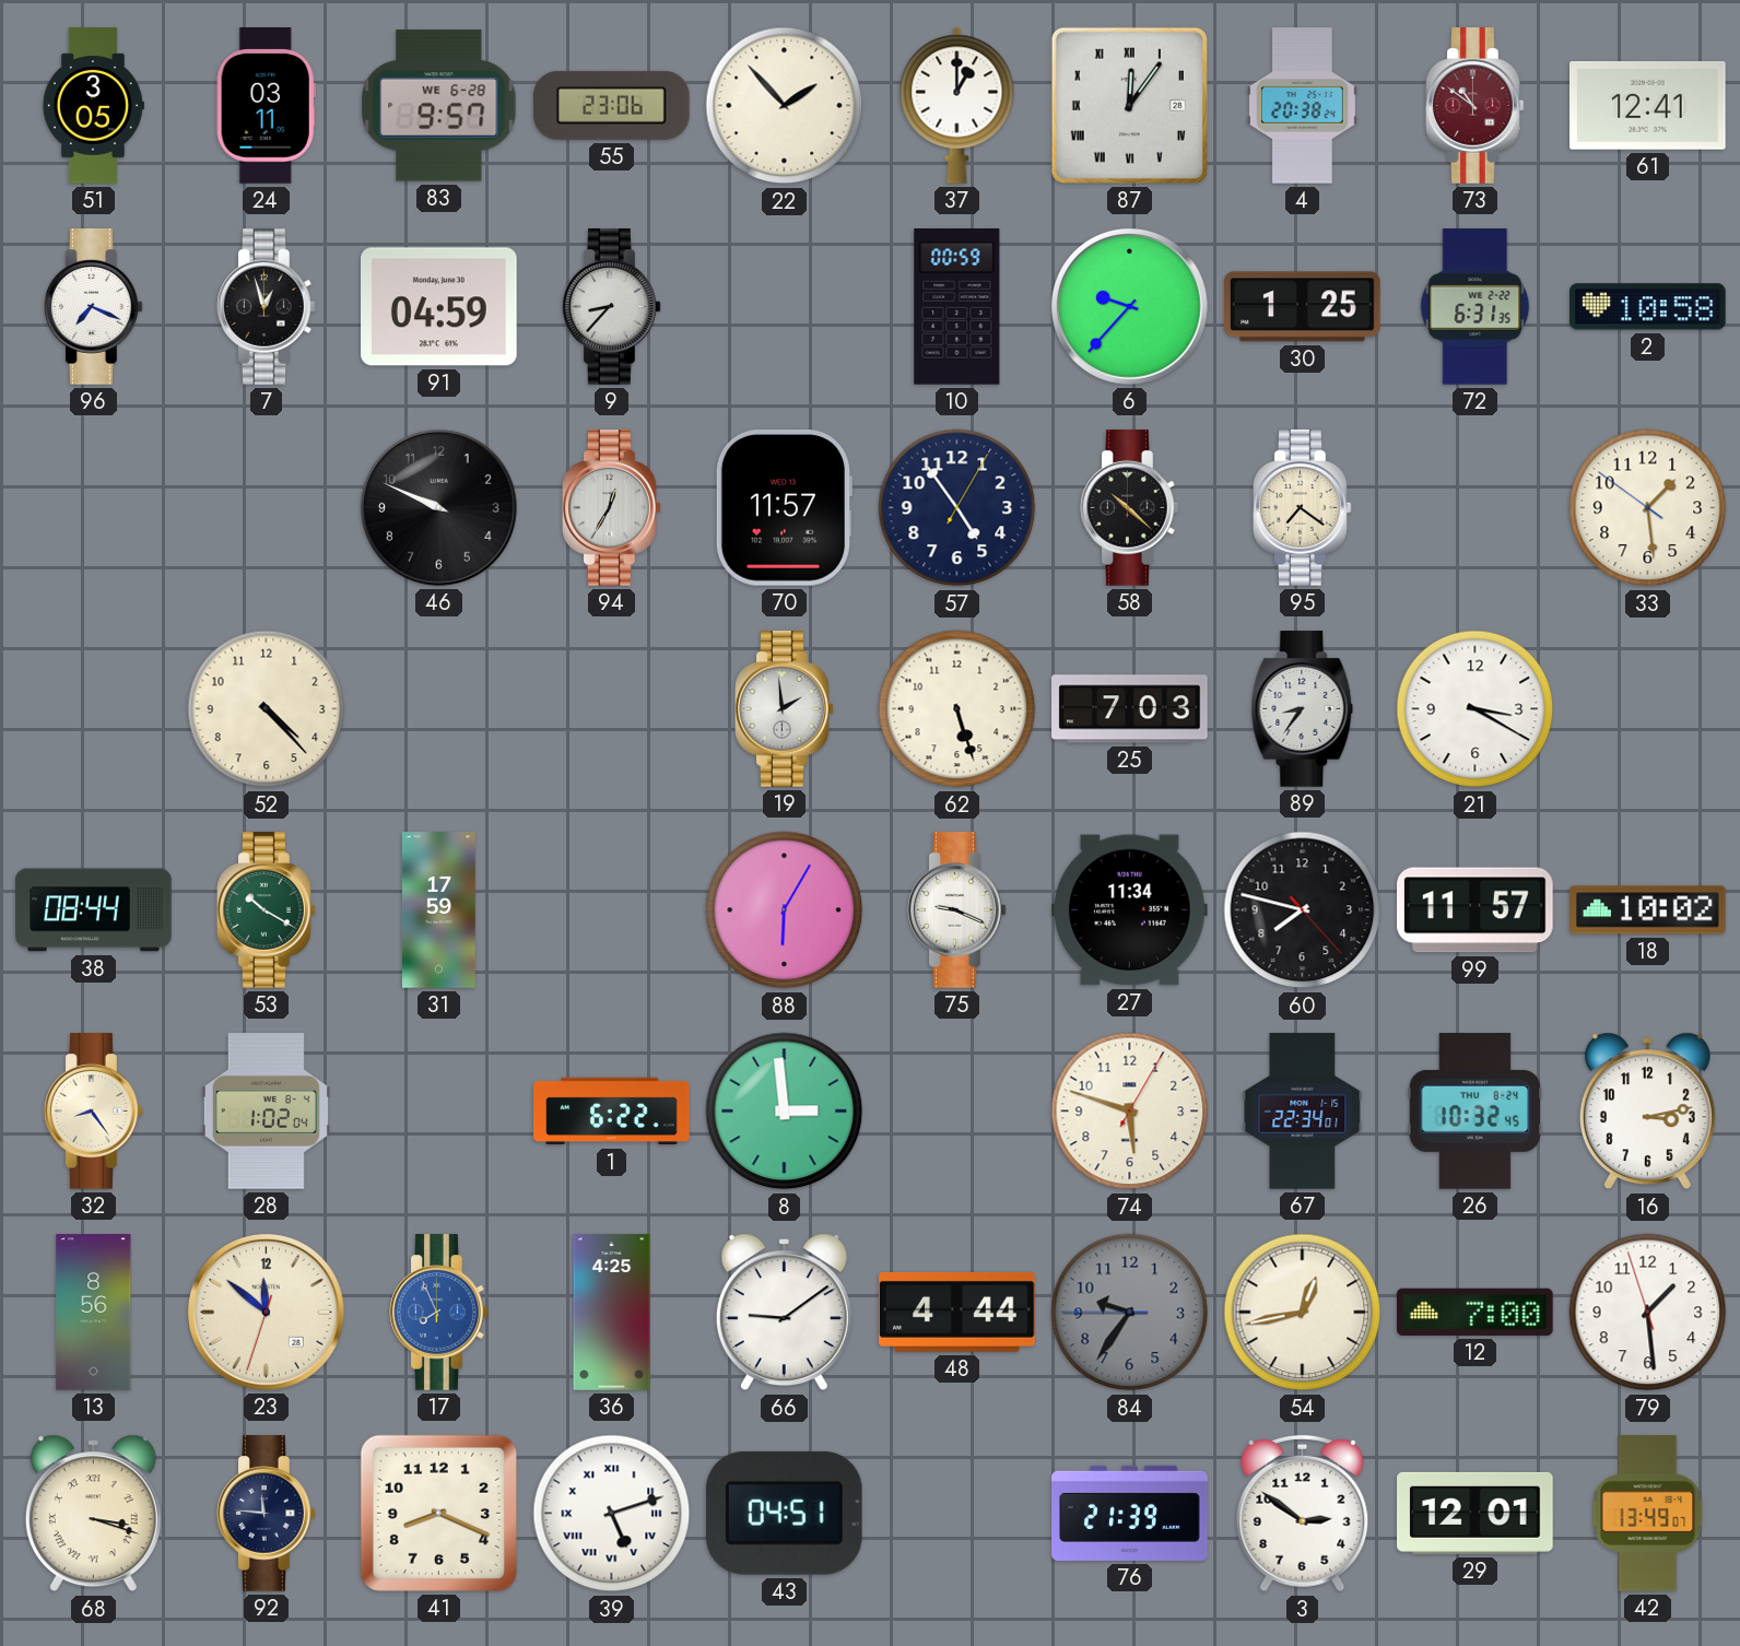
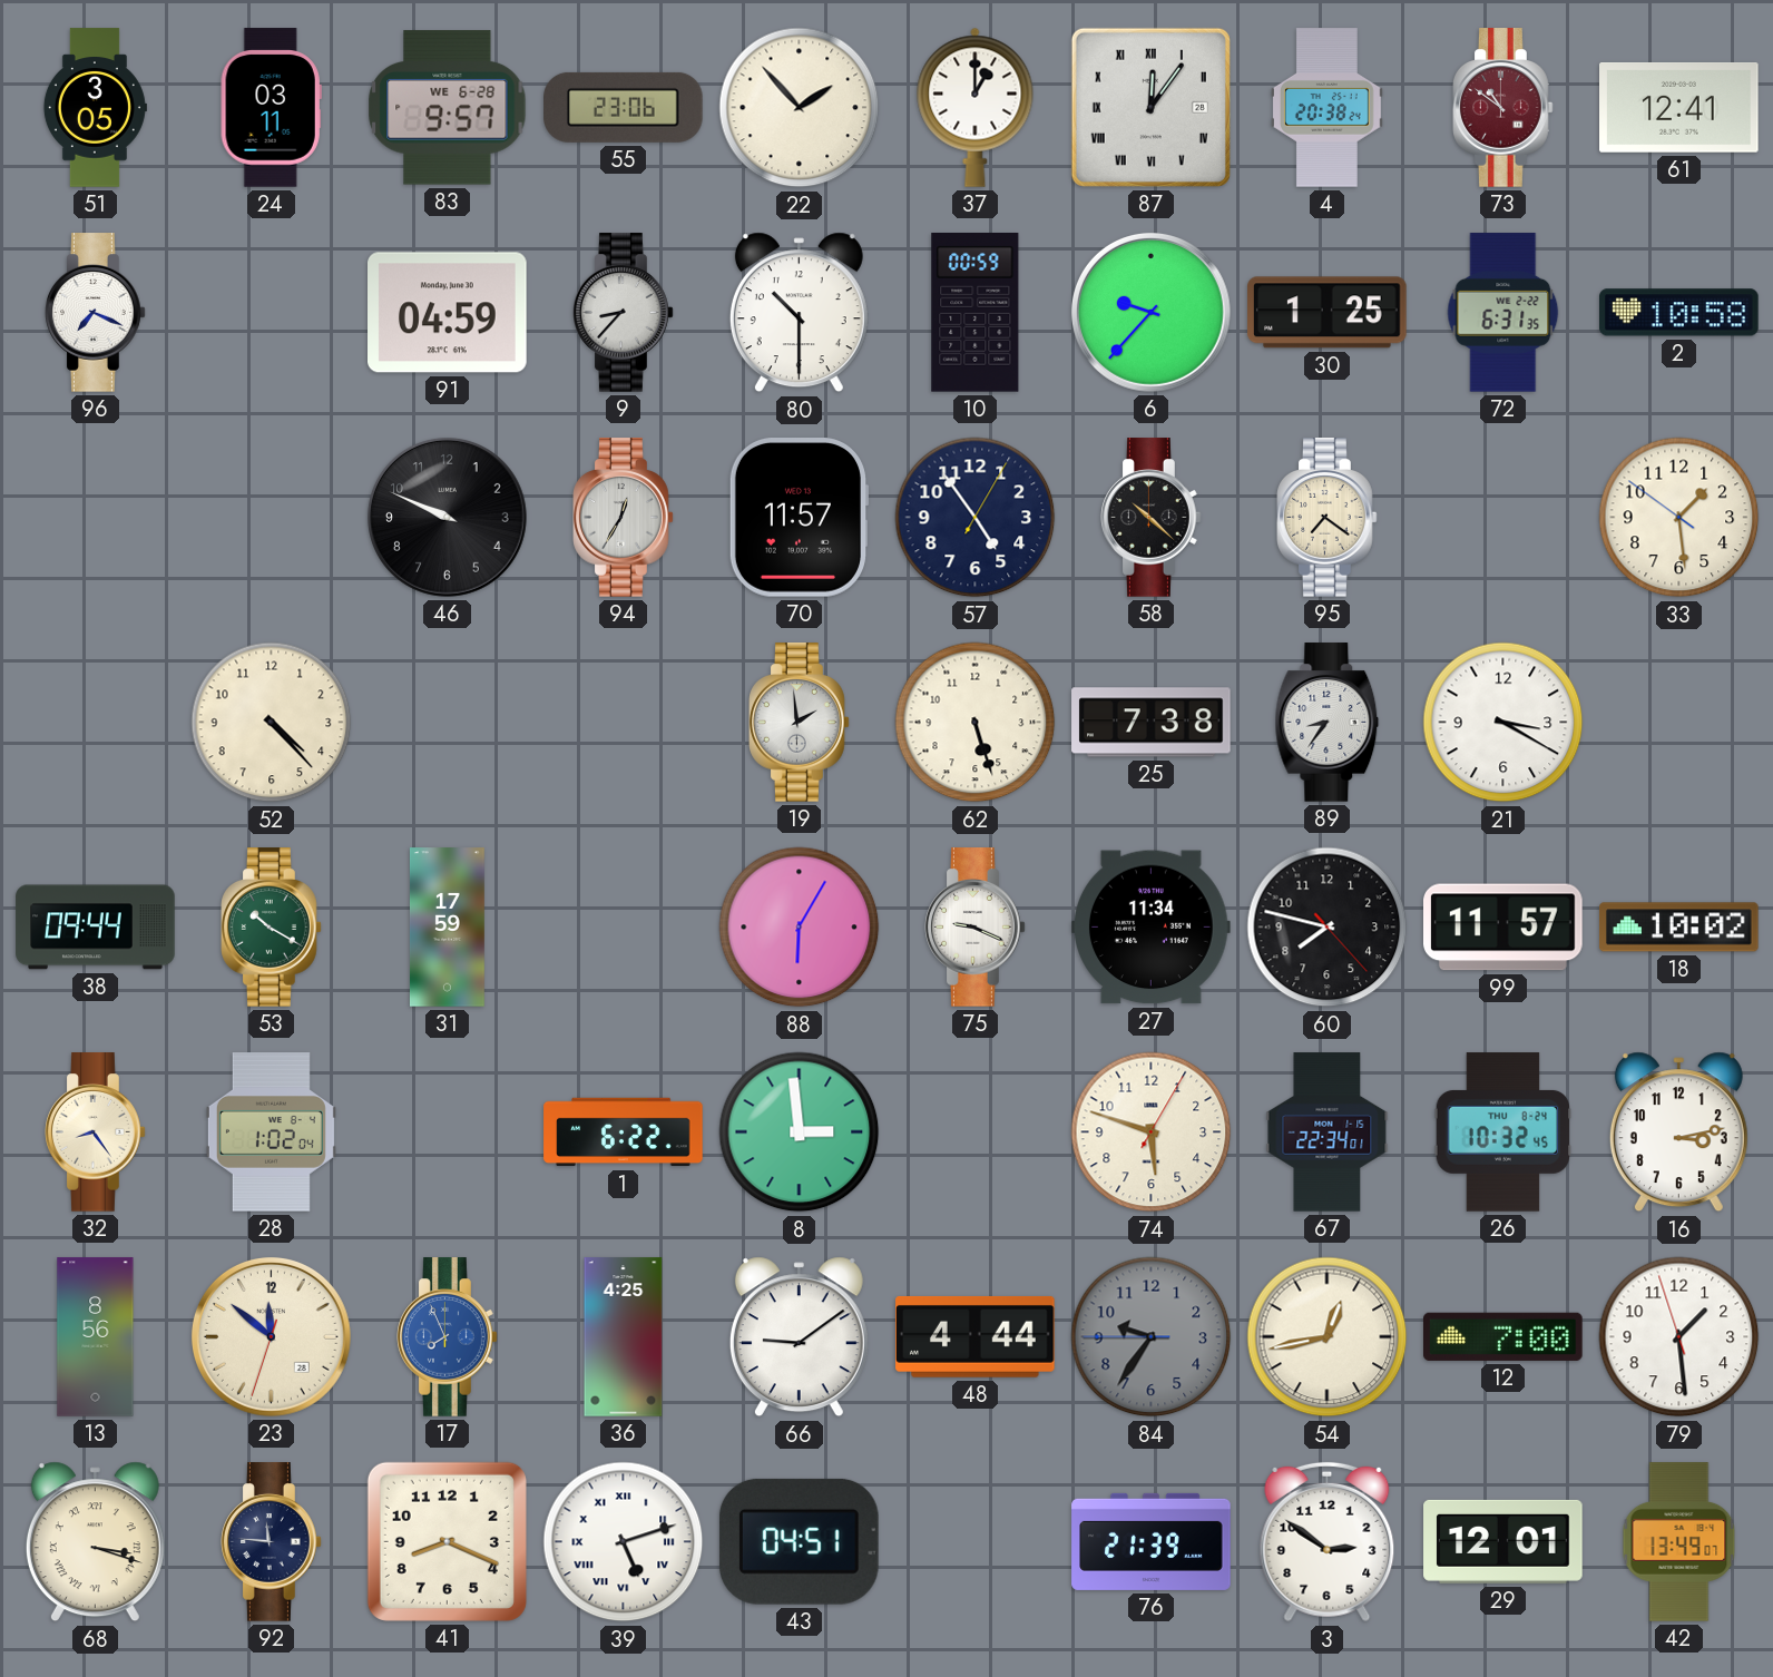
7: 12:57 -> none
80: none -> 10:30
25: 7:03 -> 7:38
38: 08:44 -> 09:44
